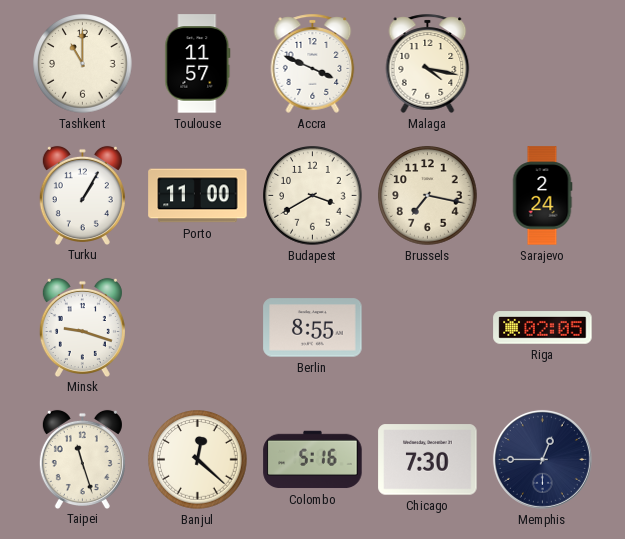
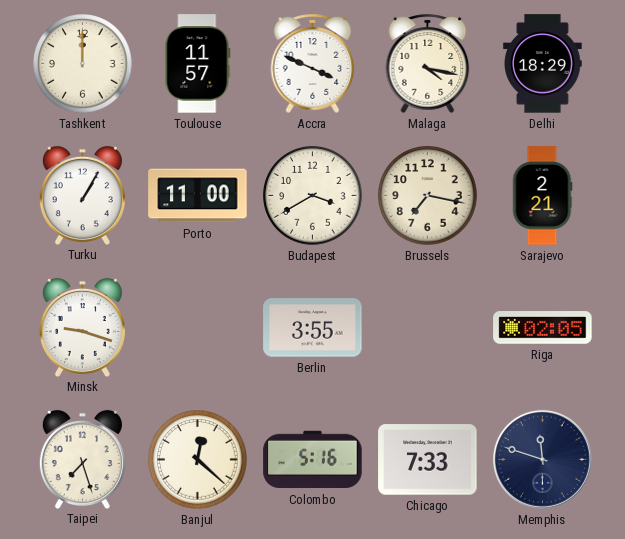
Tashkent: 11:00 -> 12:00
Delhi: none -> 18:29
Sarajevo: 2:24 -> 2:21
Berlin: 8:55 -> 3:55
Taipei: 11:27 -> 7:27
Chicago: 7:30 -> 7:33
Memphis: 12:45 -> 11:48
